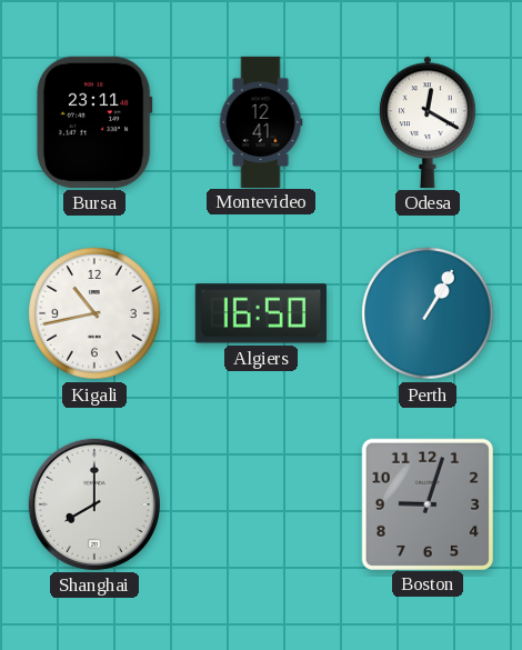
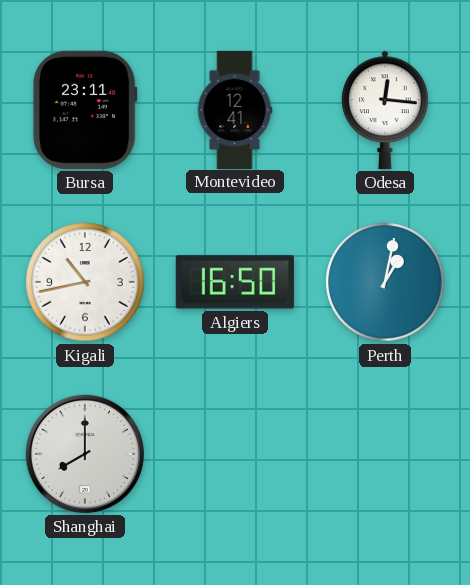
Odesa: 12:20 -> 12:16
Perth: 1:05 -> 1:02
Boston: 9:03 -> none
